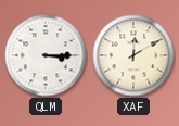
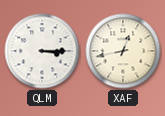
XAF: 12:10 -> 12:43
